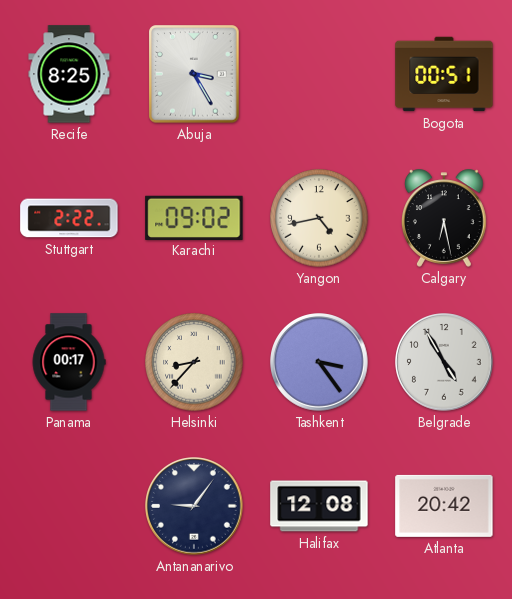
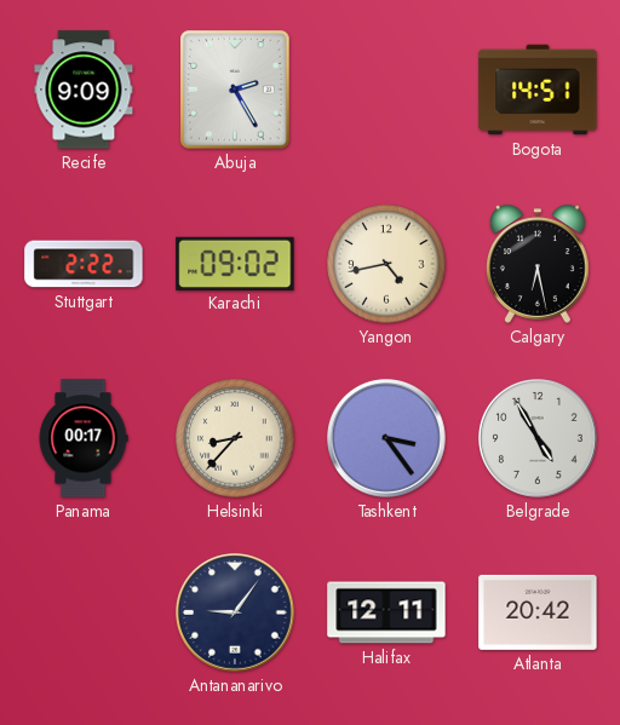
Recife: 8:25 -> 9:09
Abuja: 3:25 -> 2:25
Bogota: 00:51 -> 14:51
Halifax: 12:08 -> 12:11
